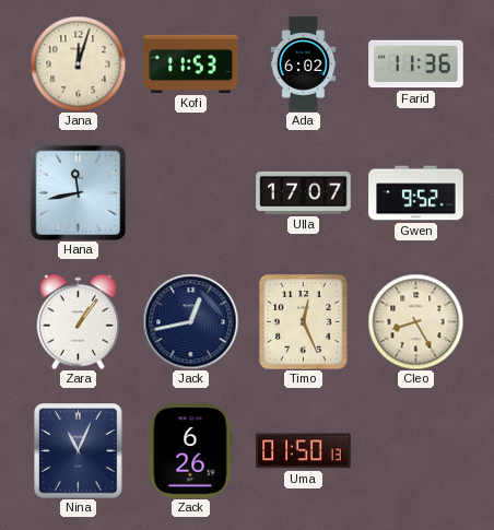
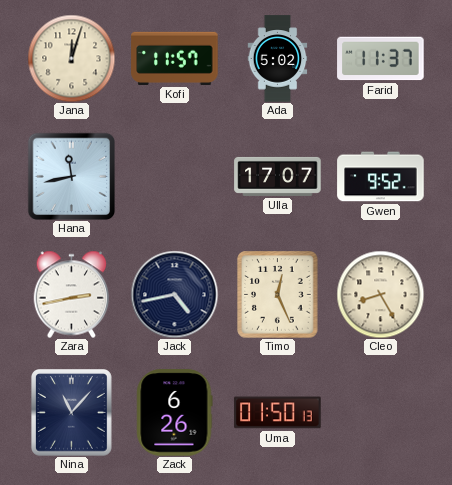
Kofi: 11:53 -> 11:57
Ada: 6:02 -> 5:02
Farid: 11:36 -> 11:37
Zara: 1:06 -> 2:43
Jack: 12:43 -> 4:43
Nina: 11:04 -> 11:07
